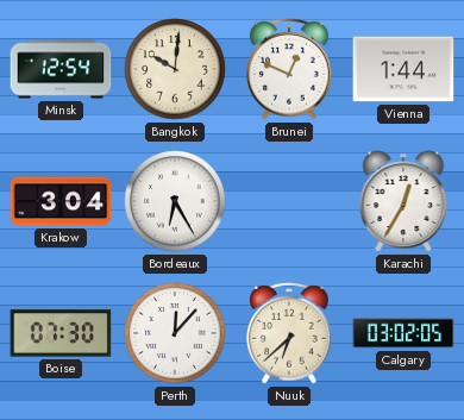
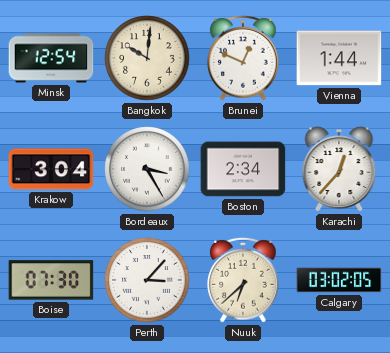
Bordeaux: 6:25 -> 3:25
Boston: none -> 2:34
Karachi: 12:35 -> 12:37
Perth: 12:07 -> 3:07
